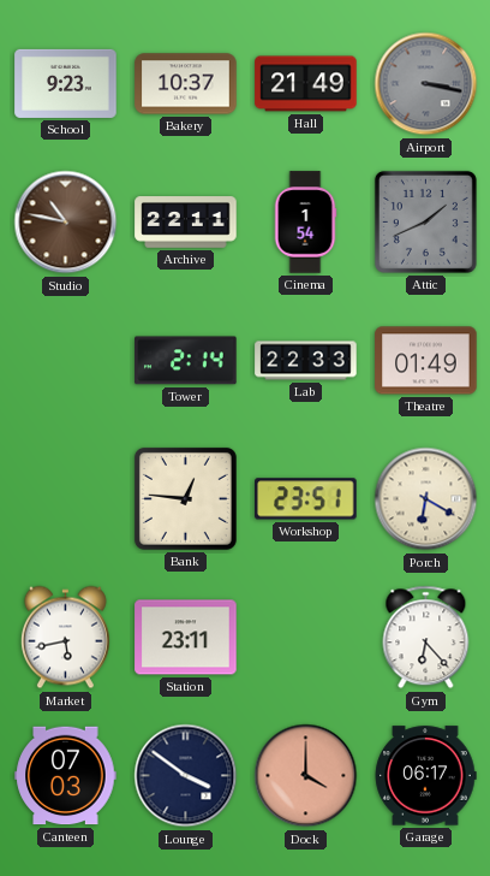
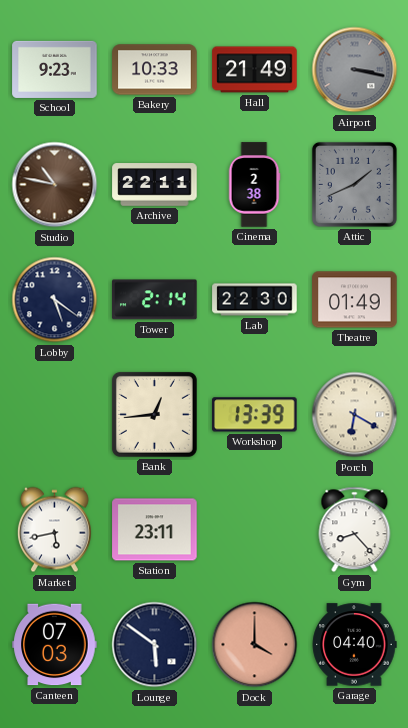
Bakery: 10:37 -> 10:33
Cinema: 1:54 -> 2:38
Lobby: none -> 5:21
Lab: 22:33 -> 22:30
Bank: 12:46 -> 12:44
Workshop: 23:51 -> 13:39
Gym: 6:23 -> 8:23
Lounge: 3:51 -> 5:51
Garage: 06:17 -> 04:40
